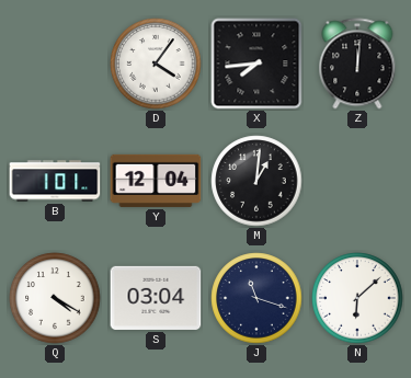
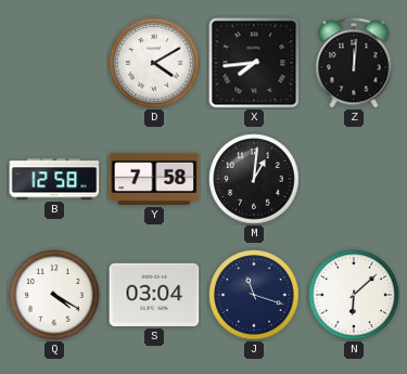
D: 4:06 -> 4:10
B: 1:01 -> 12:58
Y: 12:04 -> 7:58
